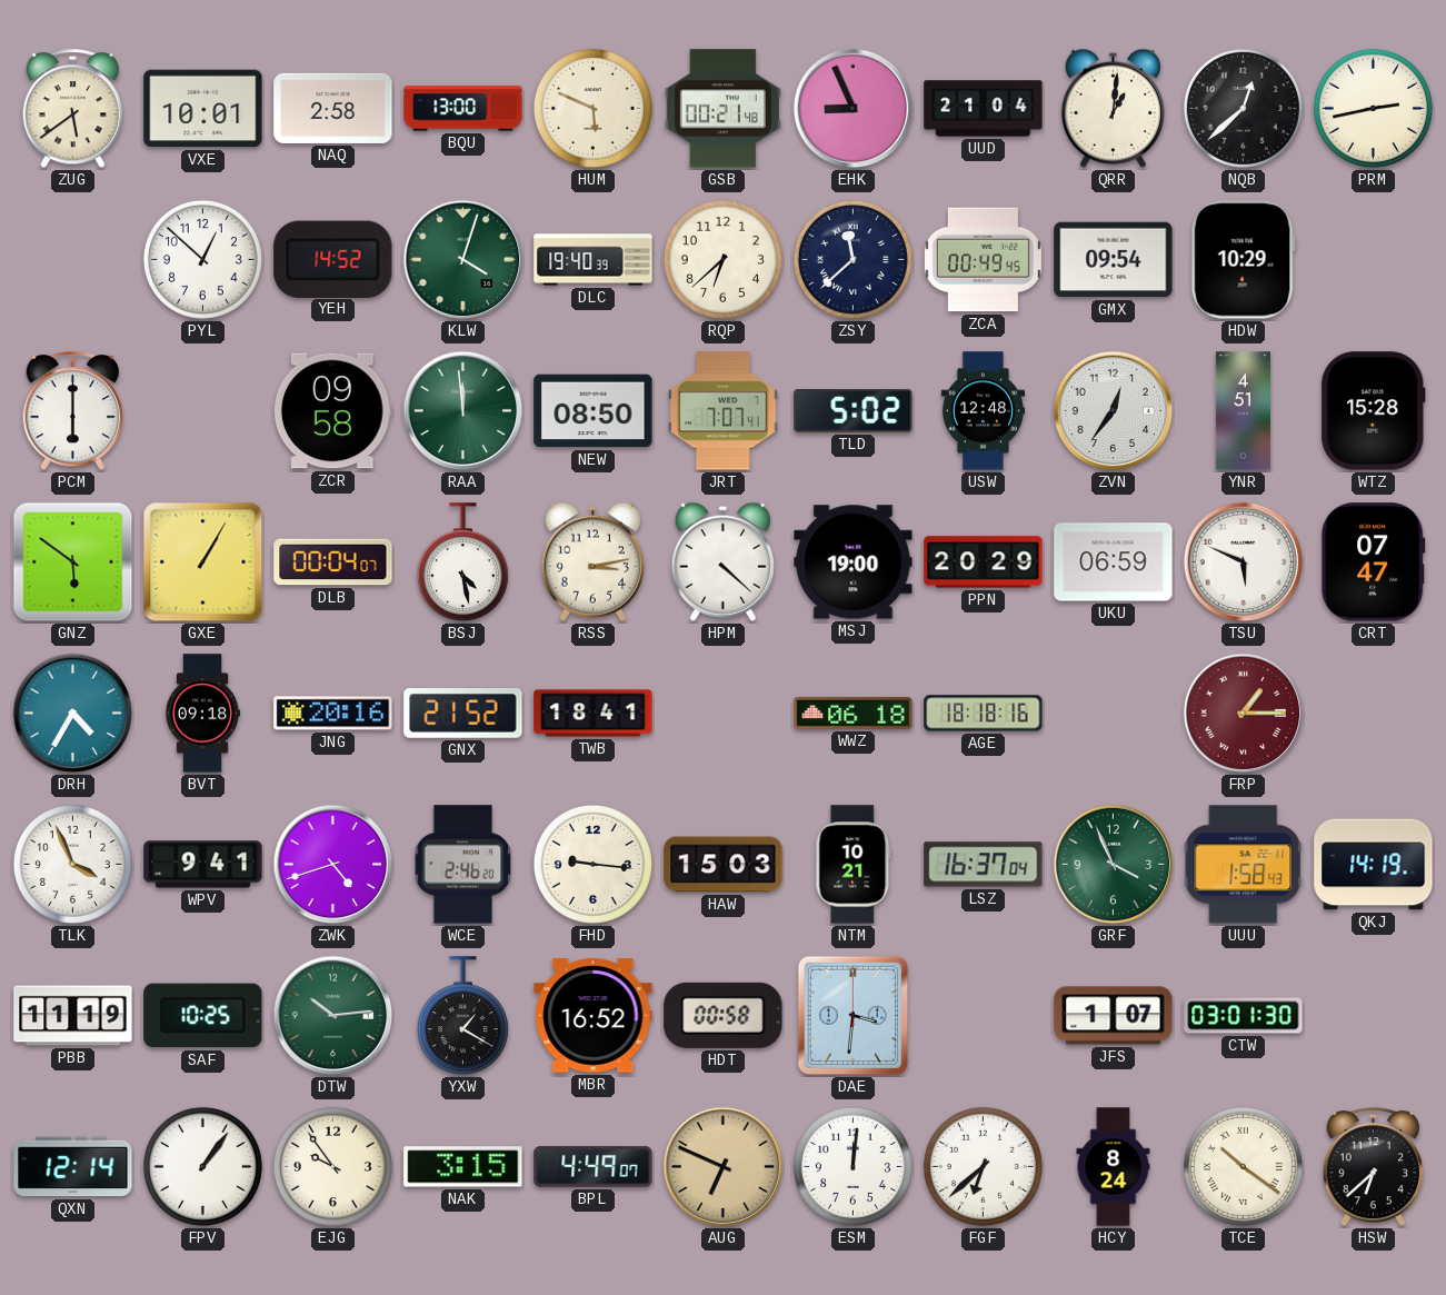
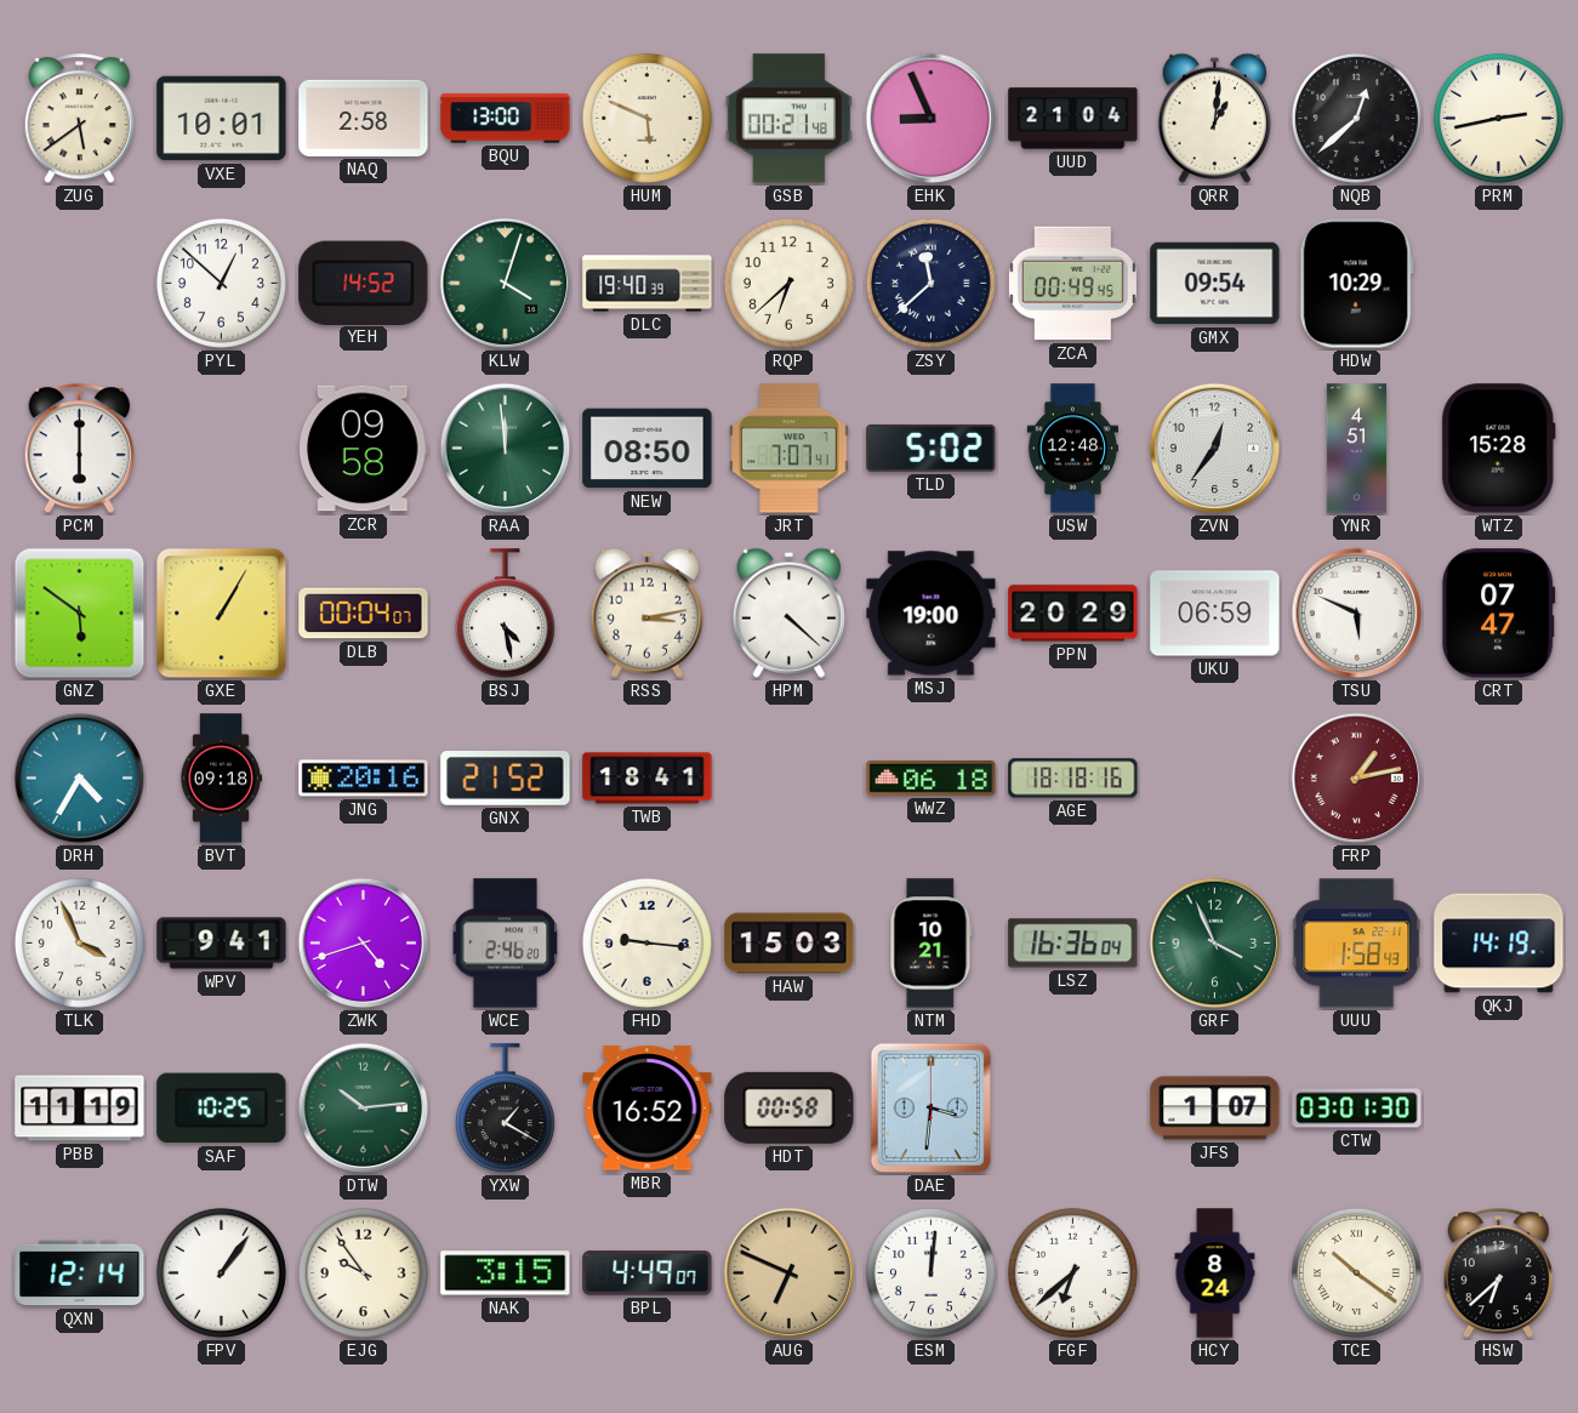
FRP: 1:15 -> 1:13
LSZ: 16:37 -> 16:36
